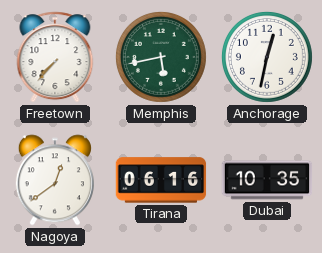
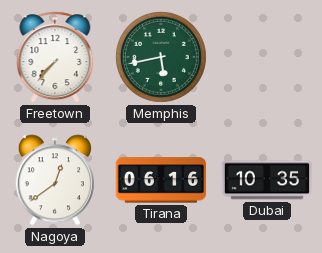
Anchorage: 12:32 -> none
